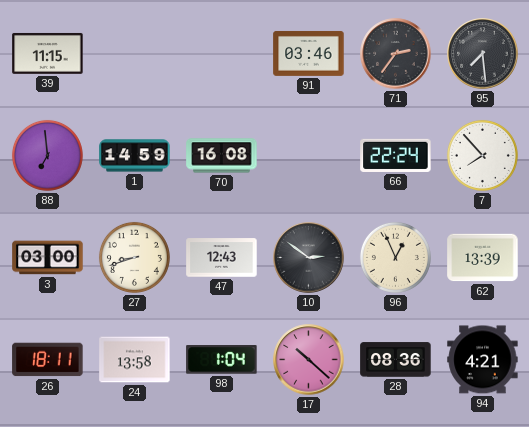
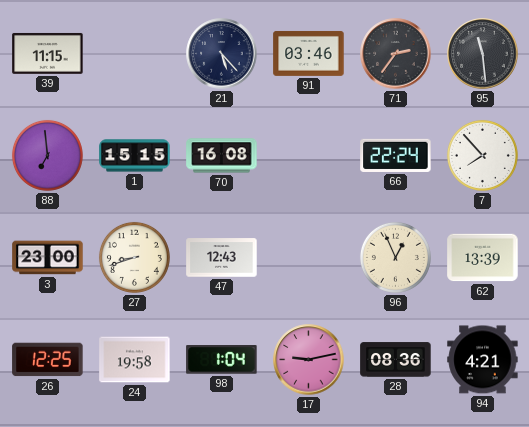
21: none -> 5:23
95: 7:29 -> 11:29
1: 14:59 -> 15:15
3: 03:00 -> 23:00
10: 2:51 -> none
26: 18:11 -> 12:25
24: 13:58 -> 19:58
17: 10:22 -> 9:13
